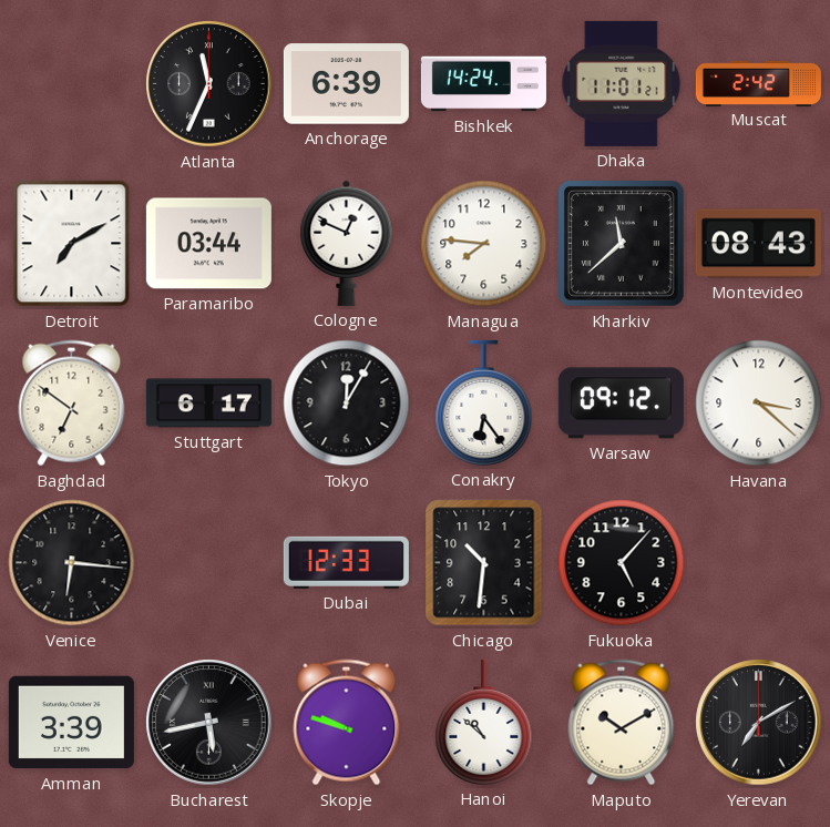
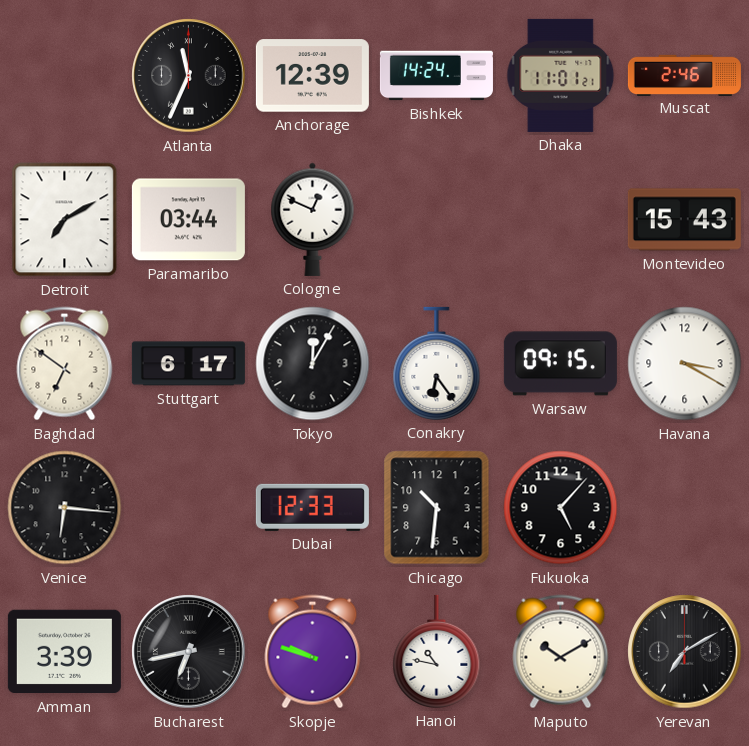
Anchorage: 6:39 -> 12:39
Muscat: 2:42 -> 2:46
Managua: 7:46 -> none
Kharkiv: 11:38 -> none
Montevideo: 08:43 -> 15:43
Warsaw: 09:12 -> 09:15
Havana: 3:22 -> 3:20
Bucharest: 5:43 -> 6:43
Hanoi: 10:52 -> 10:47
